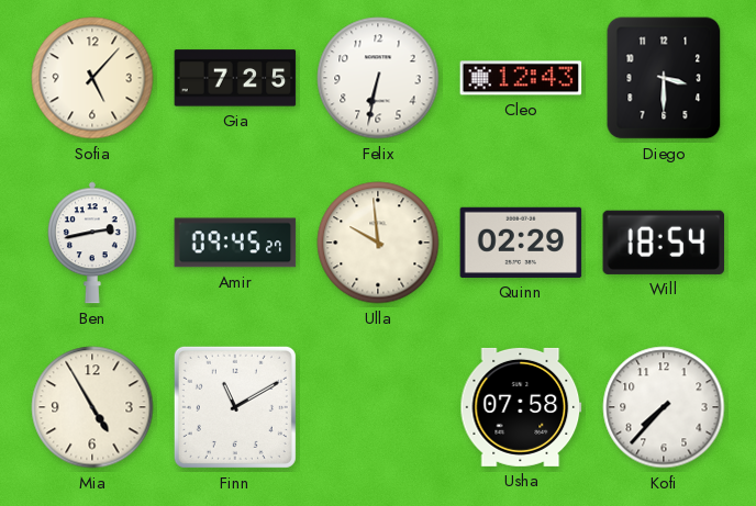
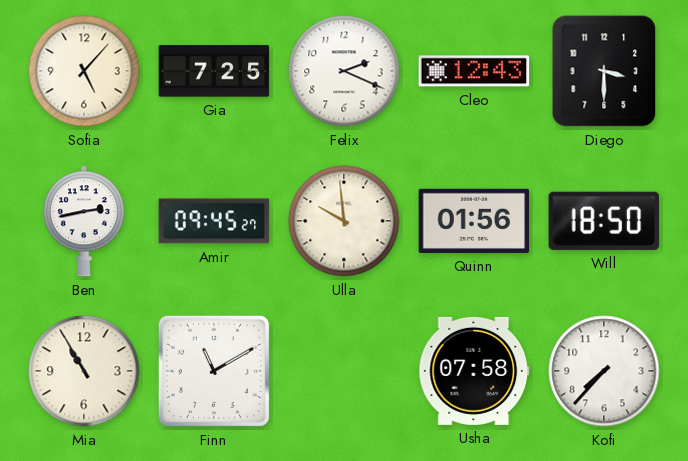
Felix: 6:32 -> 2:19
Quinn: 02:29 -> 01:56
Will: 18:54 -> 18:50
Mia: 4:55 -> 10:55
